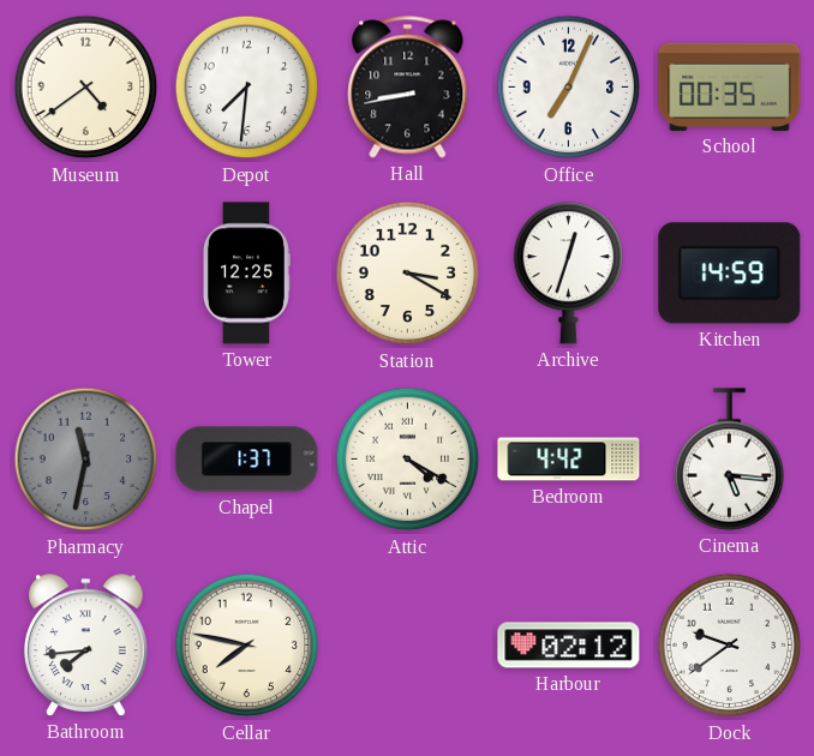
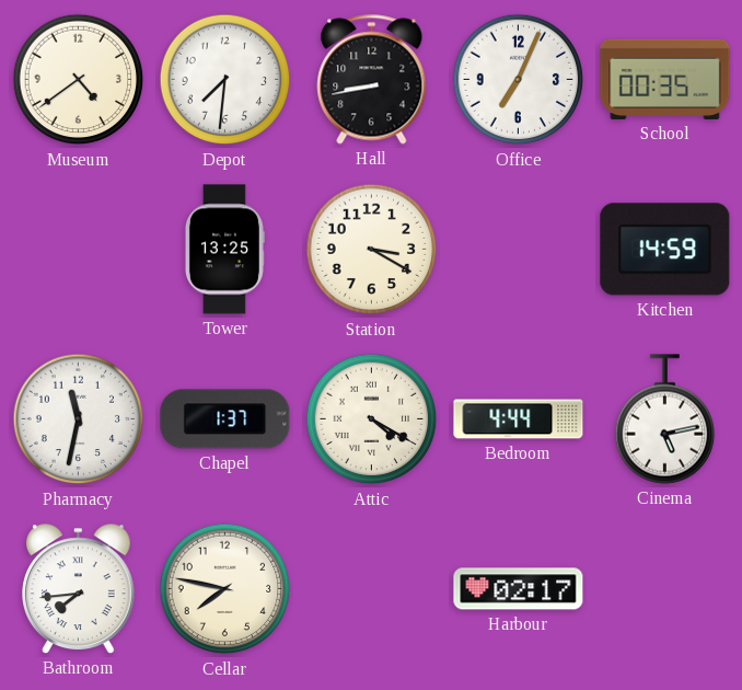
Tower: 12:25 -> 13:25
Archive: 12:33 -> none
Pharmacy dial: grey -> white
Bedroom: 4:42 -> 4:44
Cinema: 5:16 -> 5:13
Harbour: 02:12 -> 02:17
Dock: 9:39 -> none
